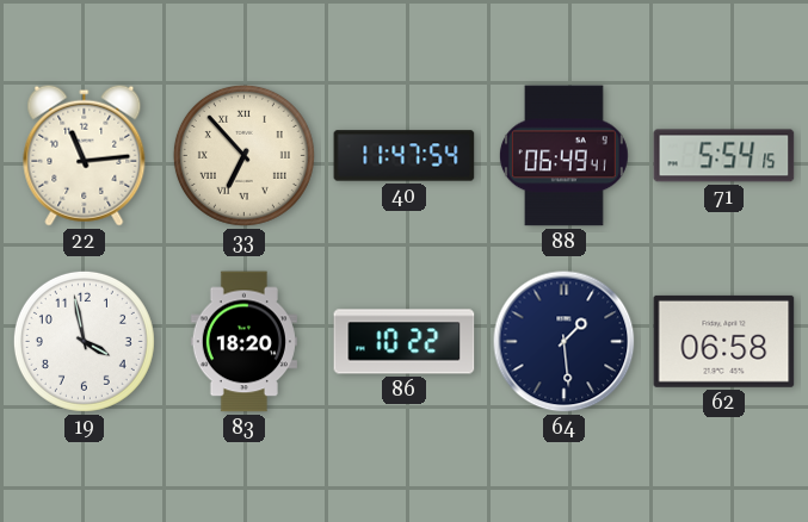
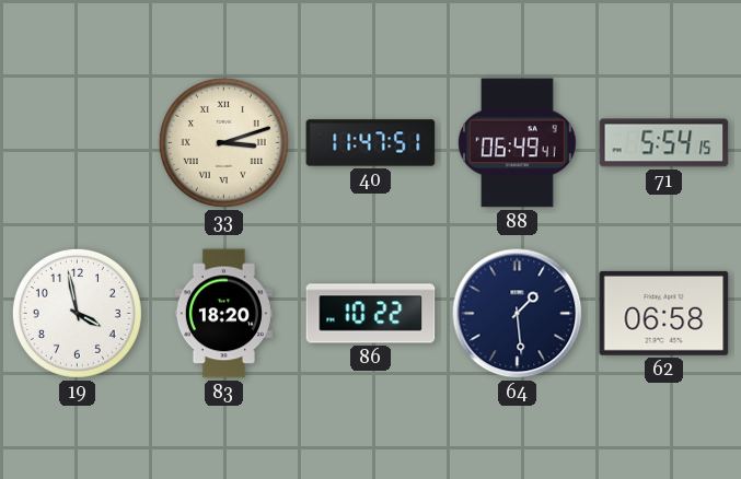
22: 11:14 -> none
33: 6:53 -> 3:12
40: 11:47:54 -> 11:47:51
